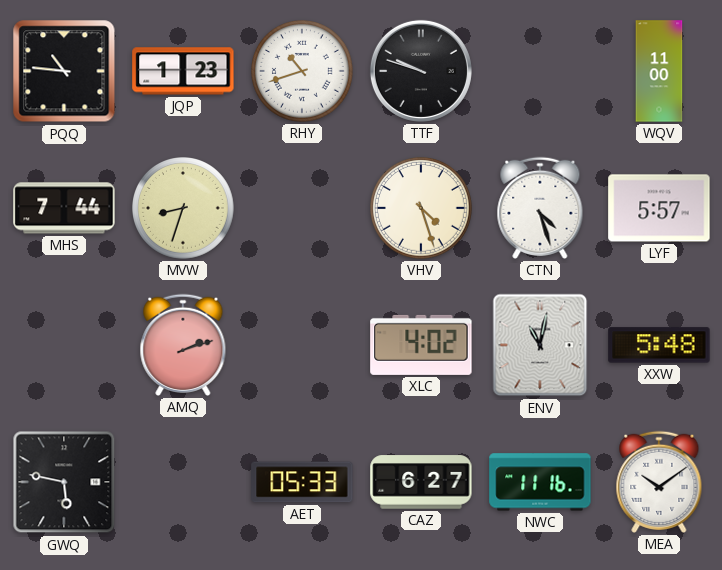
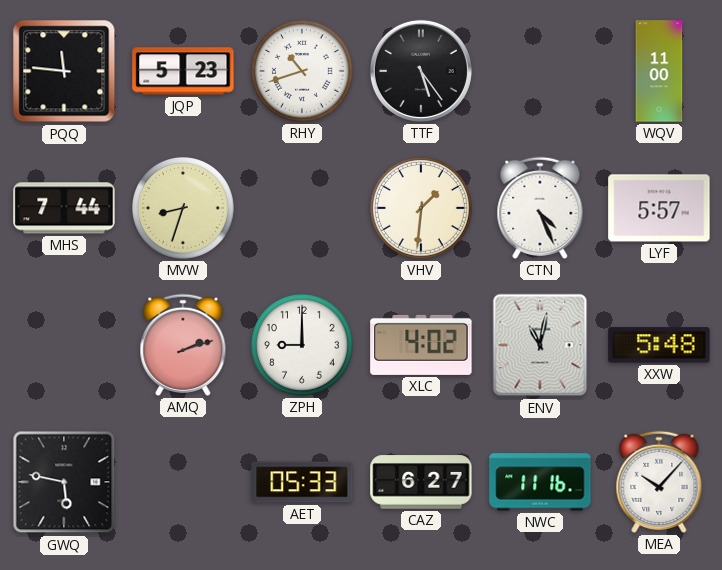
PQQ: 10:46 -> 11:46
JQP: 1:23 -> 5:23
TTF: 9:48 -> 5:24
VHV: 4:27 -> 1:31
CTN: 4:27 -> 4:26
ZPH: none -> 9:00
MEA: 10:09 -> 10:07
